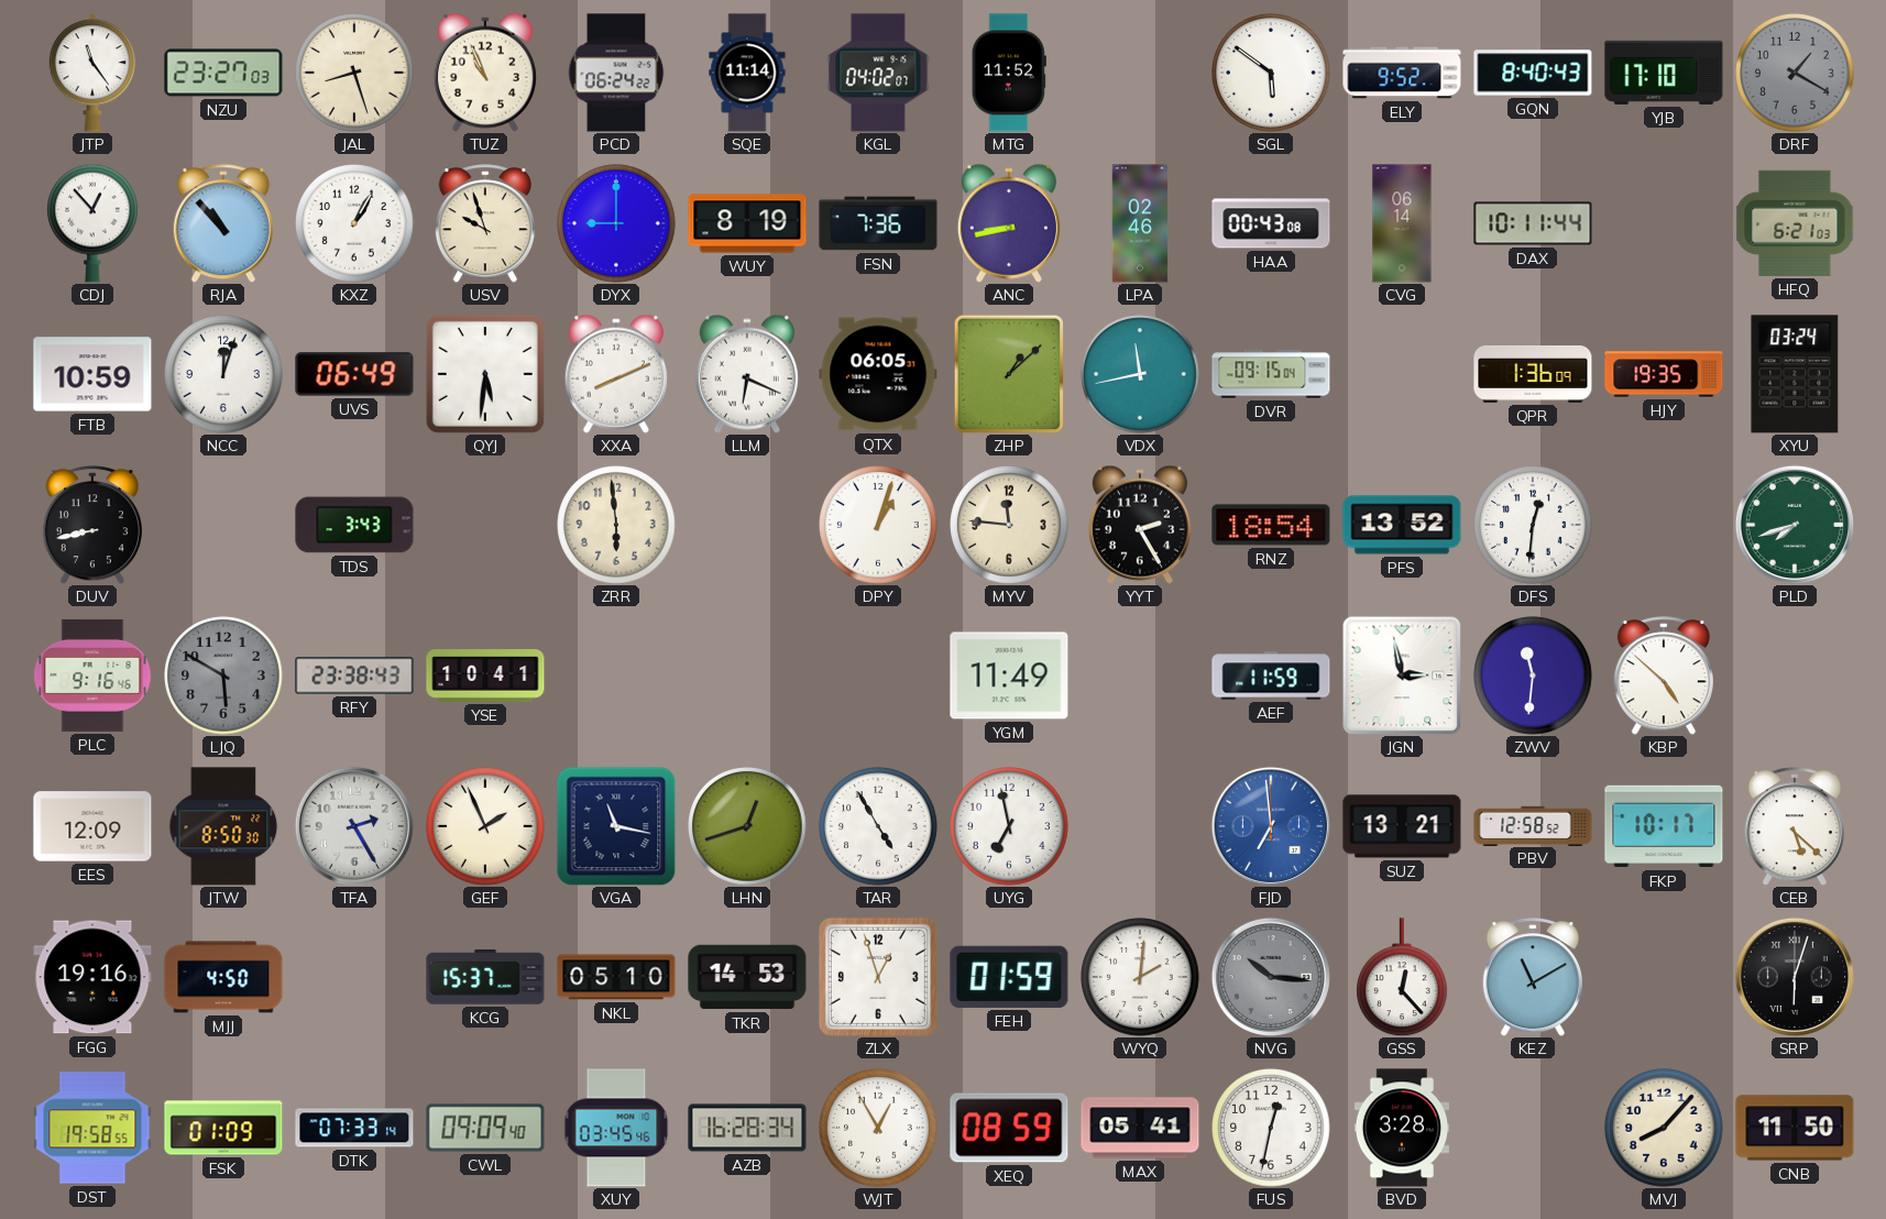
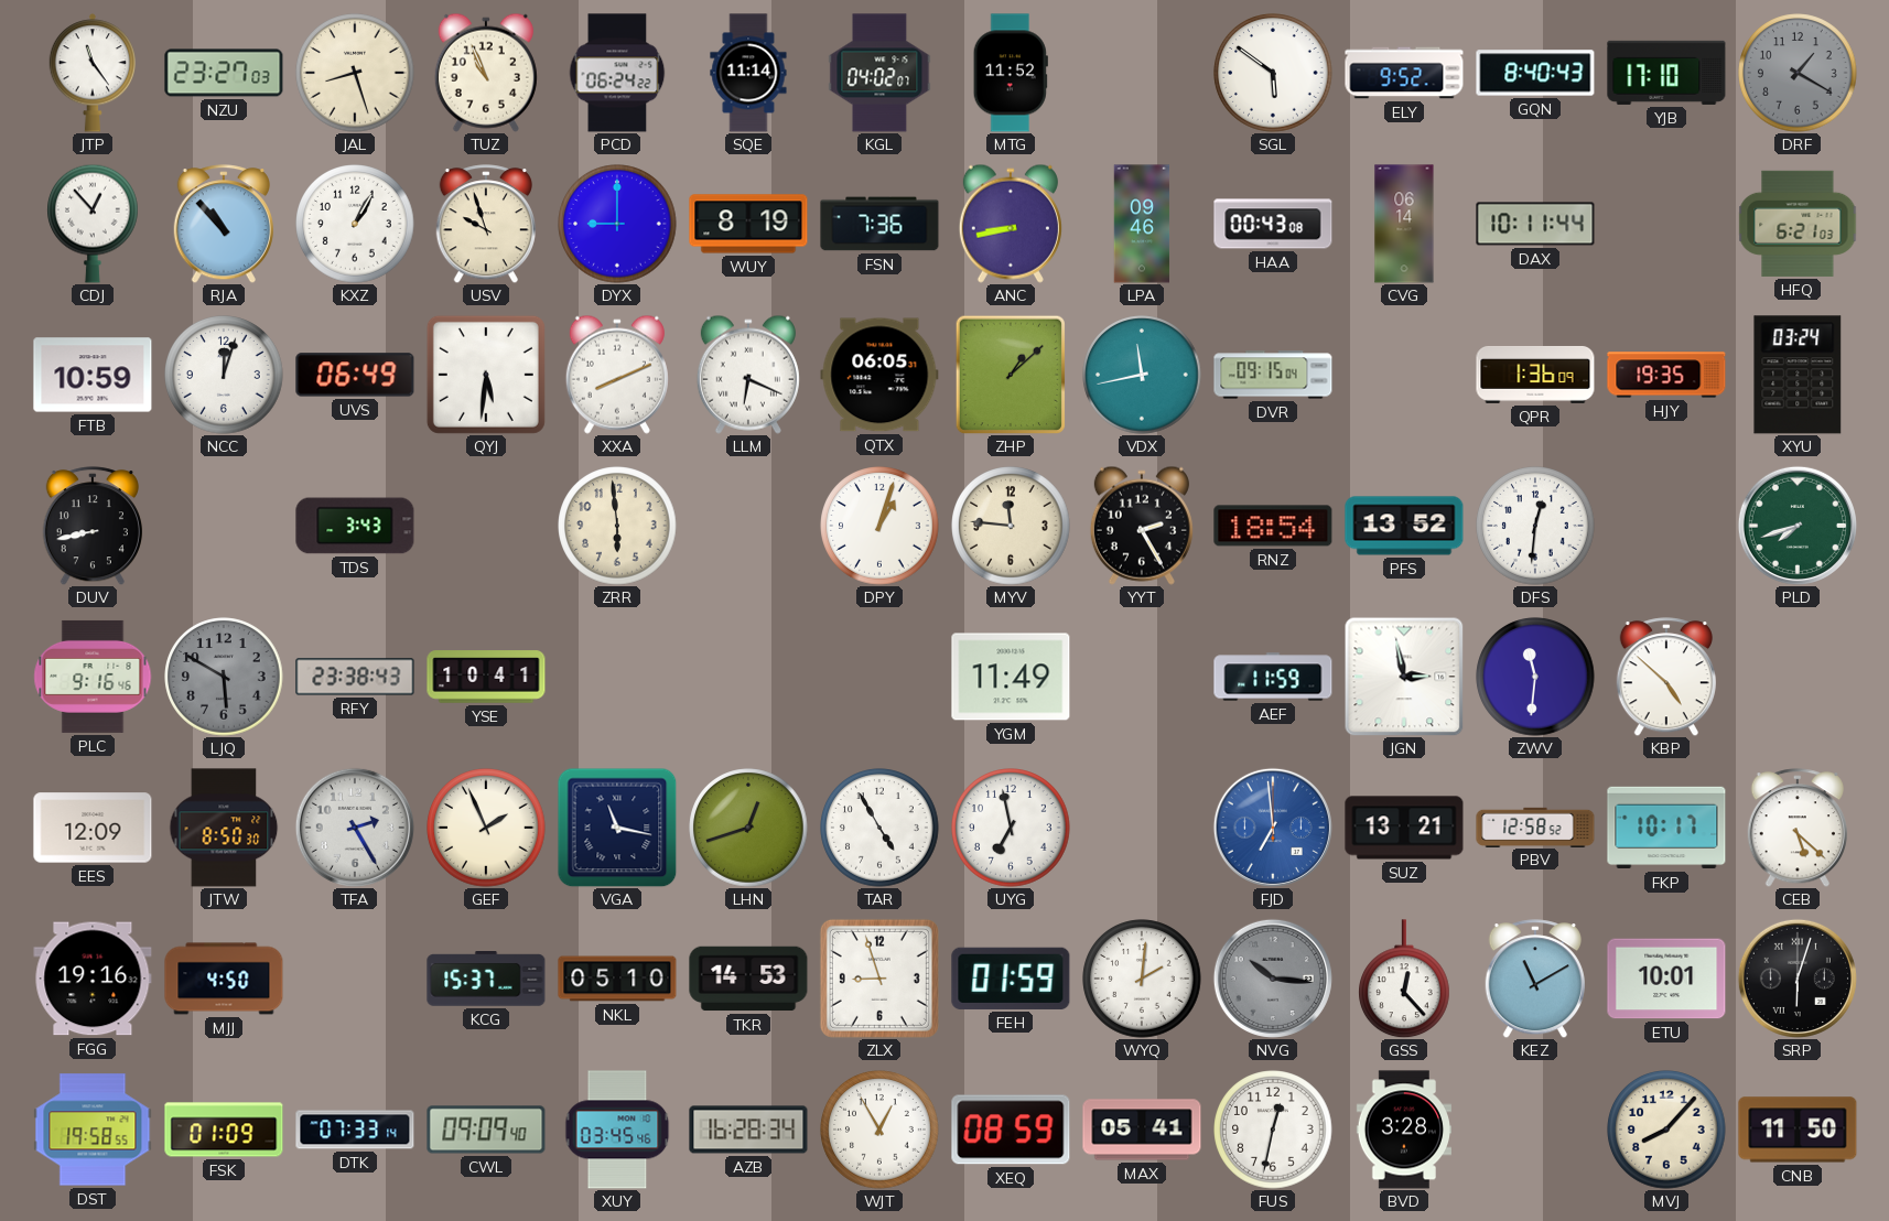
LPA: 02:46 -> 09:46
ZLX: 12:57 -> 8:57
ETU: none -> 10:01
